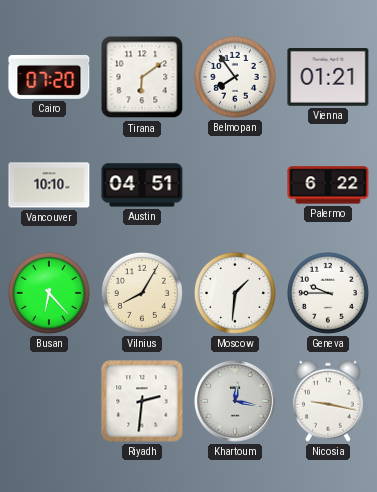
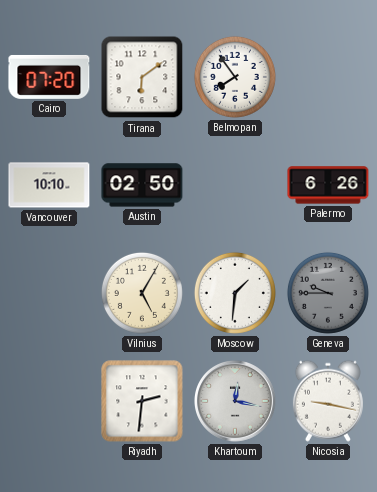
Vienna: 01:21 -> none
Austin: 04:51 -> 02:50
Palermo: 6:22 -> 6:26
Busan: 6:23 -> none
Vilnius: 8:05 -> 5:05
Geneva dial: white -> grey
